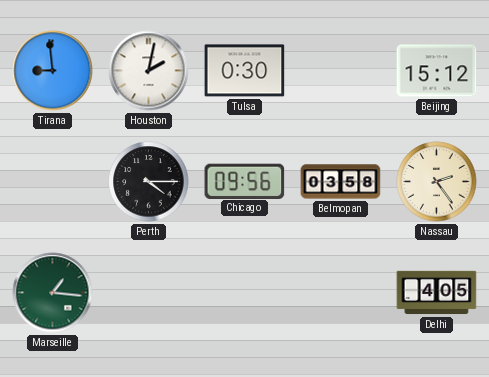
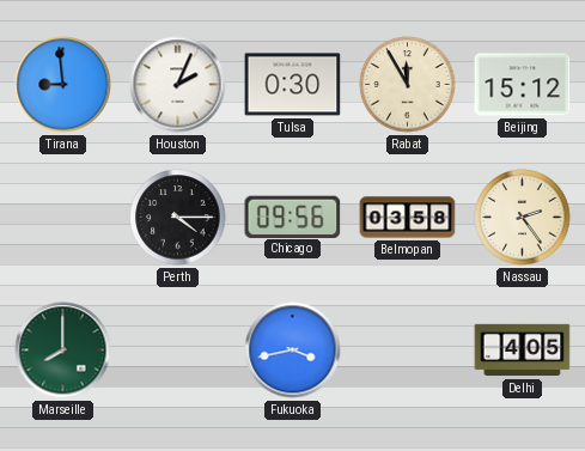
Houston: 2:02 -> 2:04
Rabat: none -> 11:55
Marseille: 1:16 -> 8:00
Fukuoka: none -> 3:43
